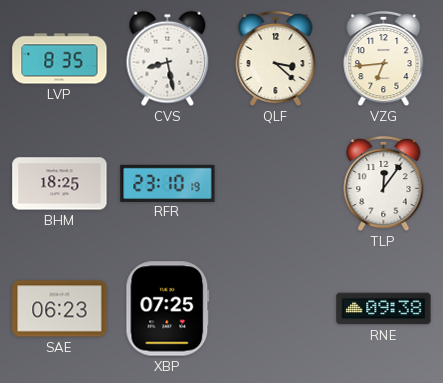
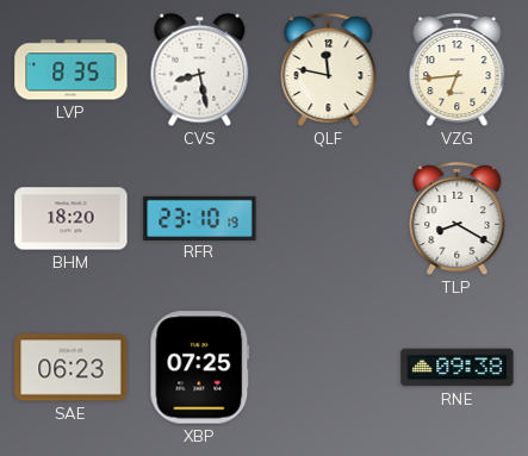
QLF: 3:22 -> 11:47
BHM: 18:25 -> 18:20
TLP: 12:06 -> 8:20
